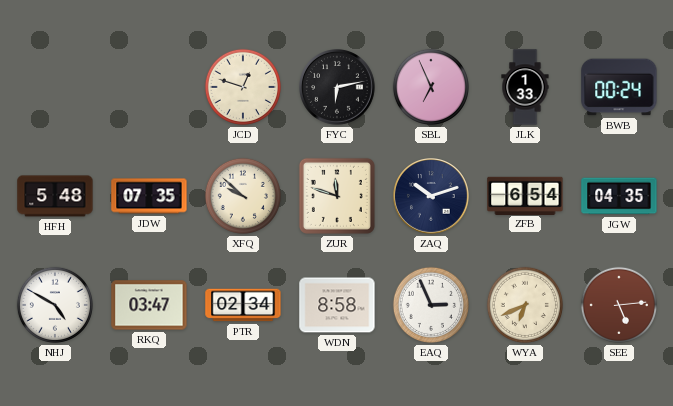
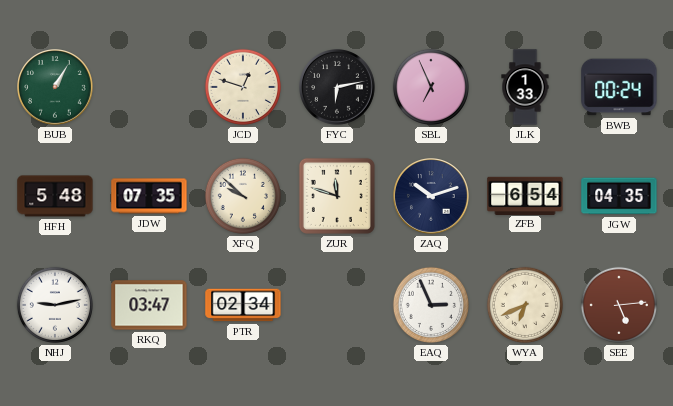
BUB: none -> 1:05
NHJ: 4:50 -> 9:13
WDN: 8:58 -> none
